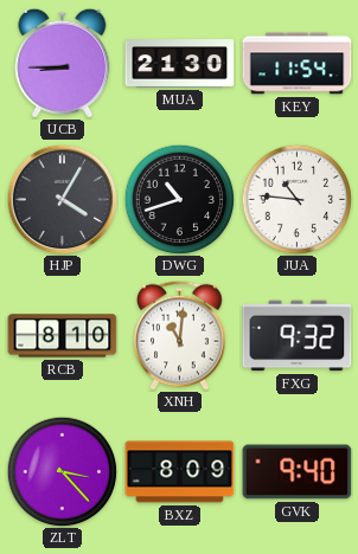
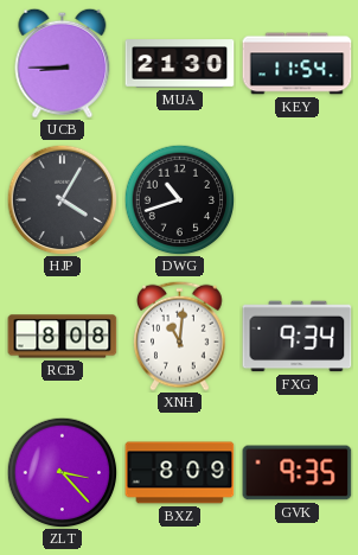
JUA: 10:46 -> none
RCB: 8:10 -> 8:08
FXG: 9:32 -> 9:34
GVK: 9:40 -> 9:35
